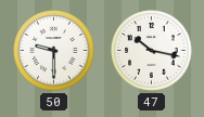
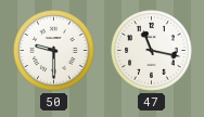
47: 10:17 -> 11:17
